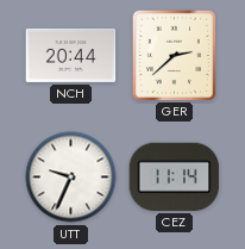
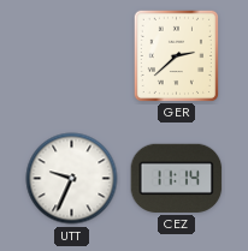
NCH: 20:44 -> none
